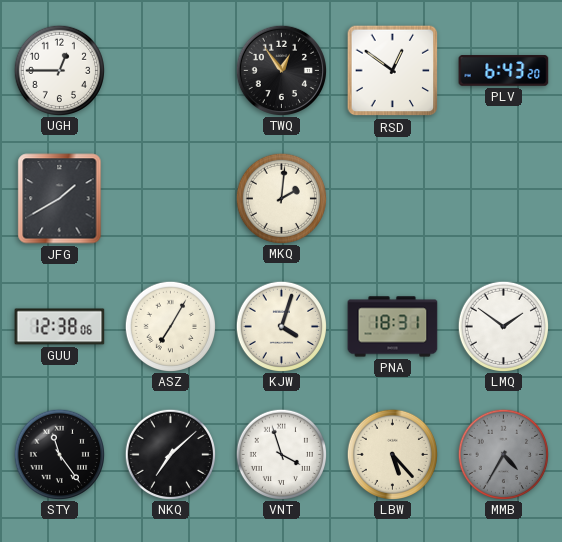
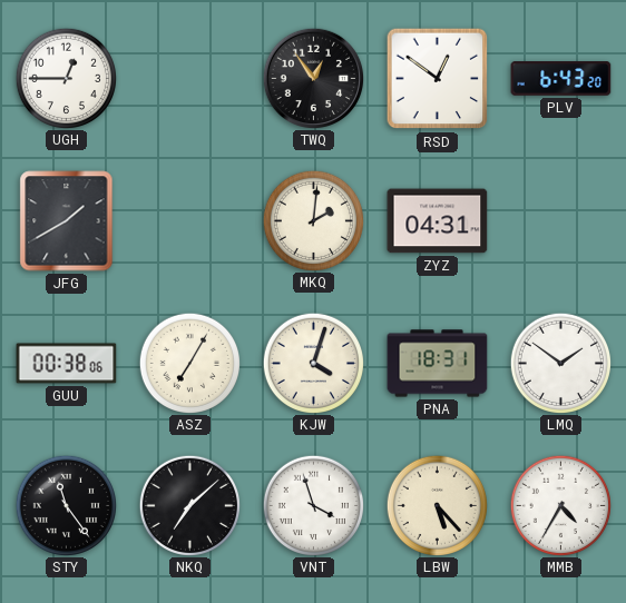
ZYZ: none -> 04:31
GUU: 12:38 -> 00:38
MMB dial: grey -> white
